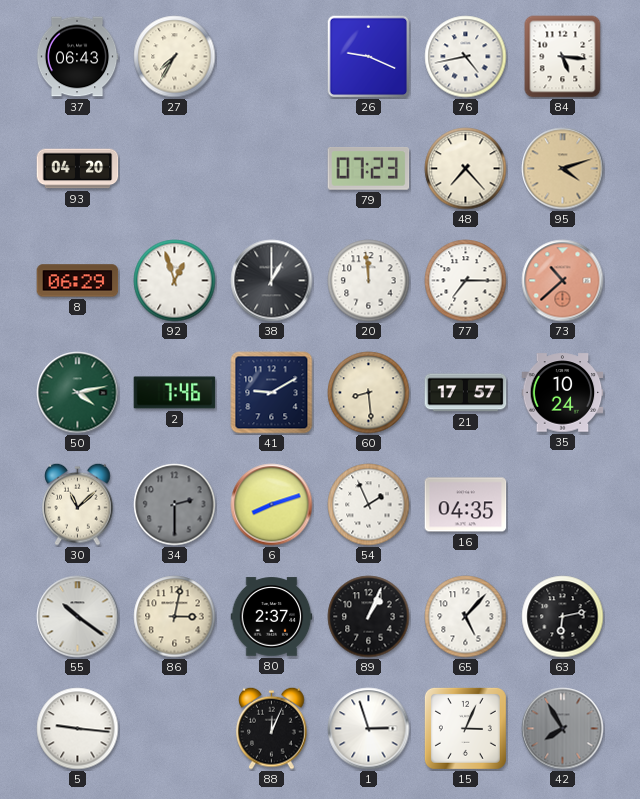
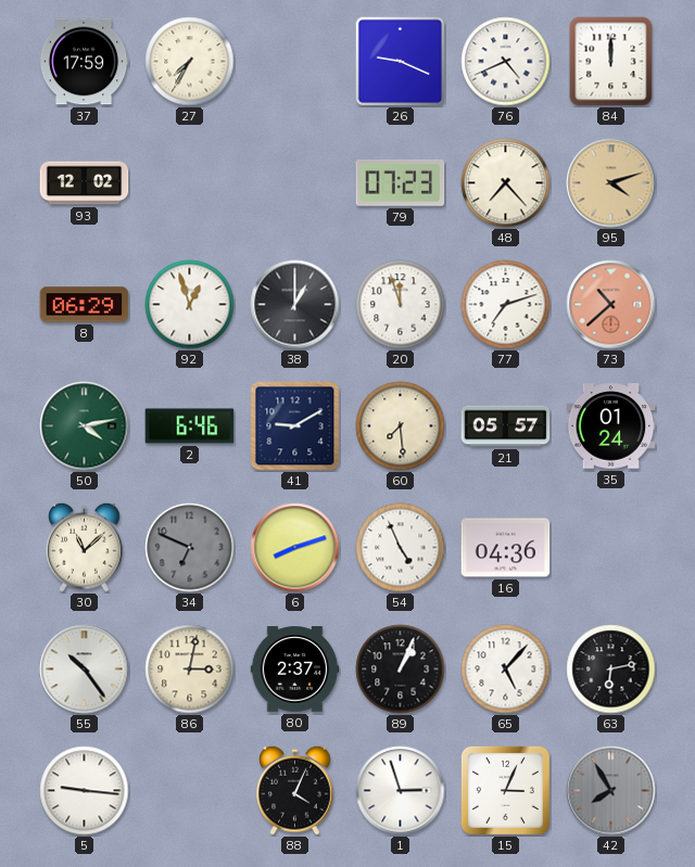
37: 06:43 -> 17:59
76: 4:43 -> 4:41
84: 5:16 -> 12:00
93: 04:20 -> 12:02
20: 11:59 -> 11:57
77: 7:15 -> 7:12
2: 7:46 -> 6:46
60: 8:29 -> 7:29
21: 17:57 -> 05:57
35: 10:24 -> 01:24
34: 2:30 -> 6:49
54: 1:56 -> 4:56
16: 04:35 -> 04:36
55: 10:21 -> 10:24
88: 12:04 -> 4:04
